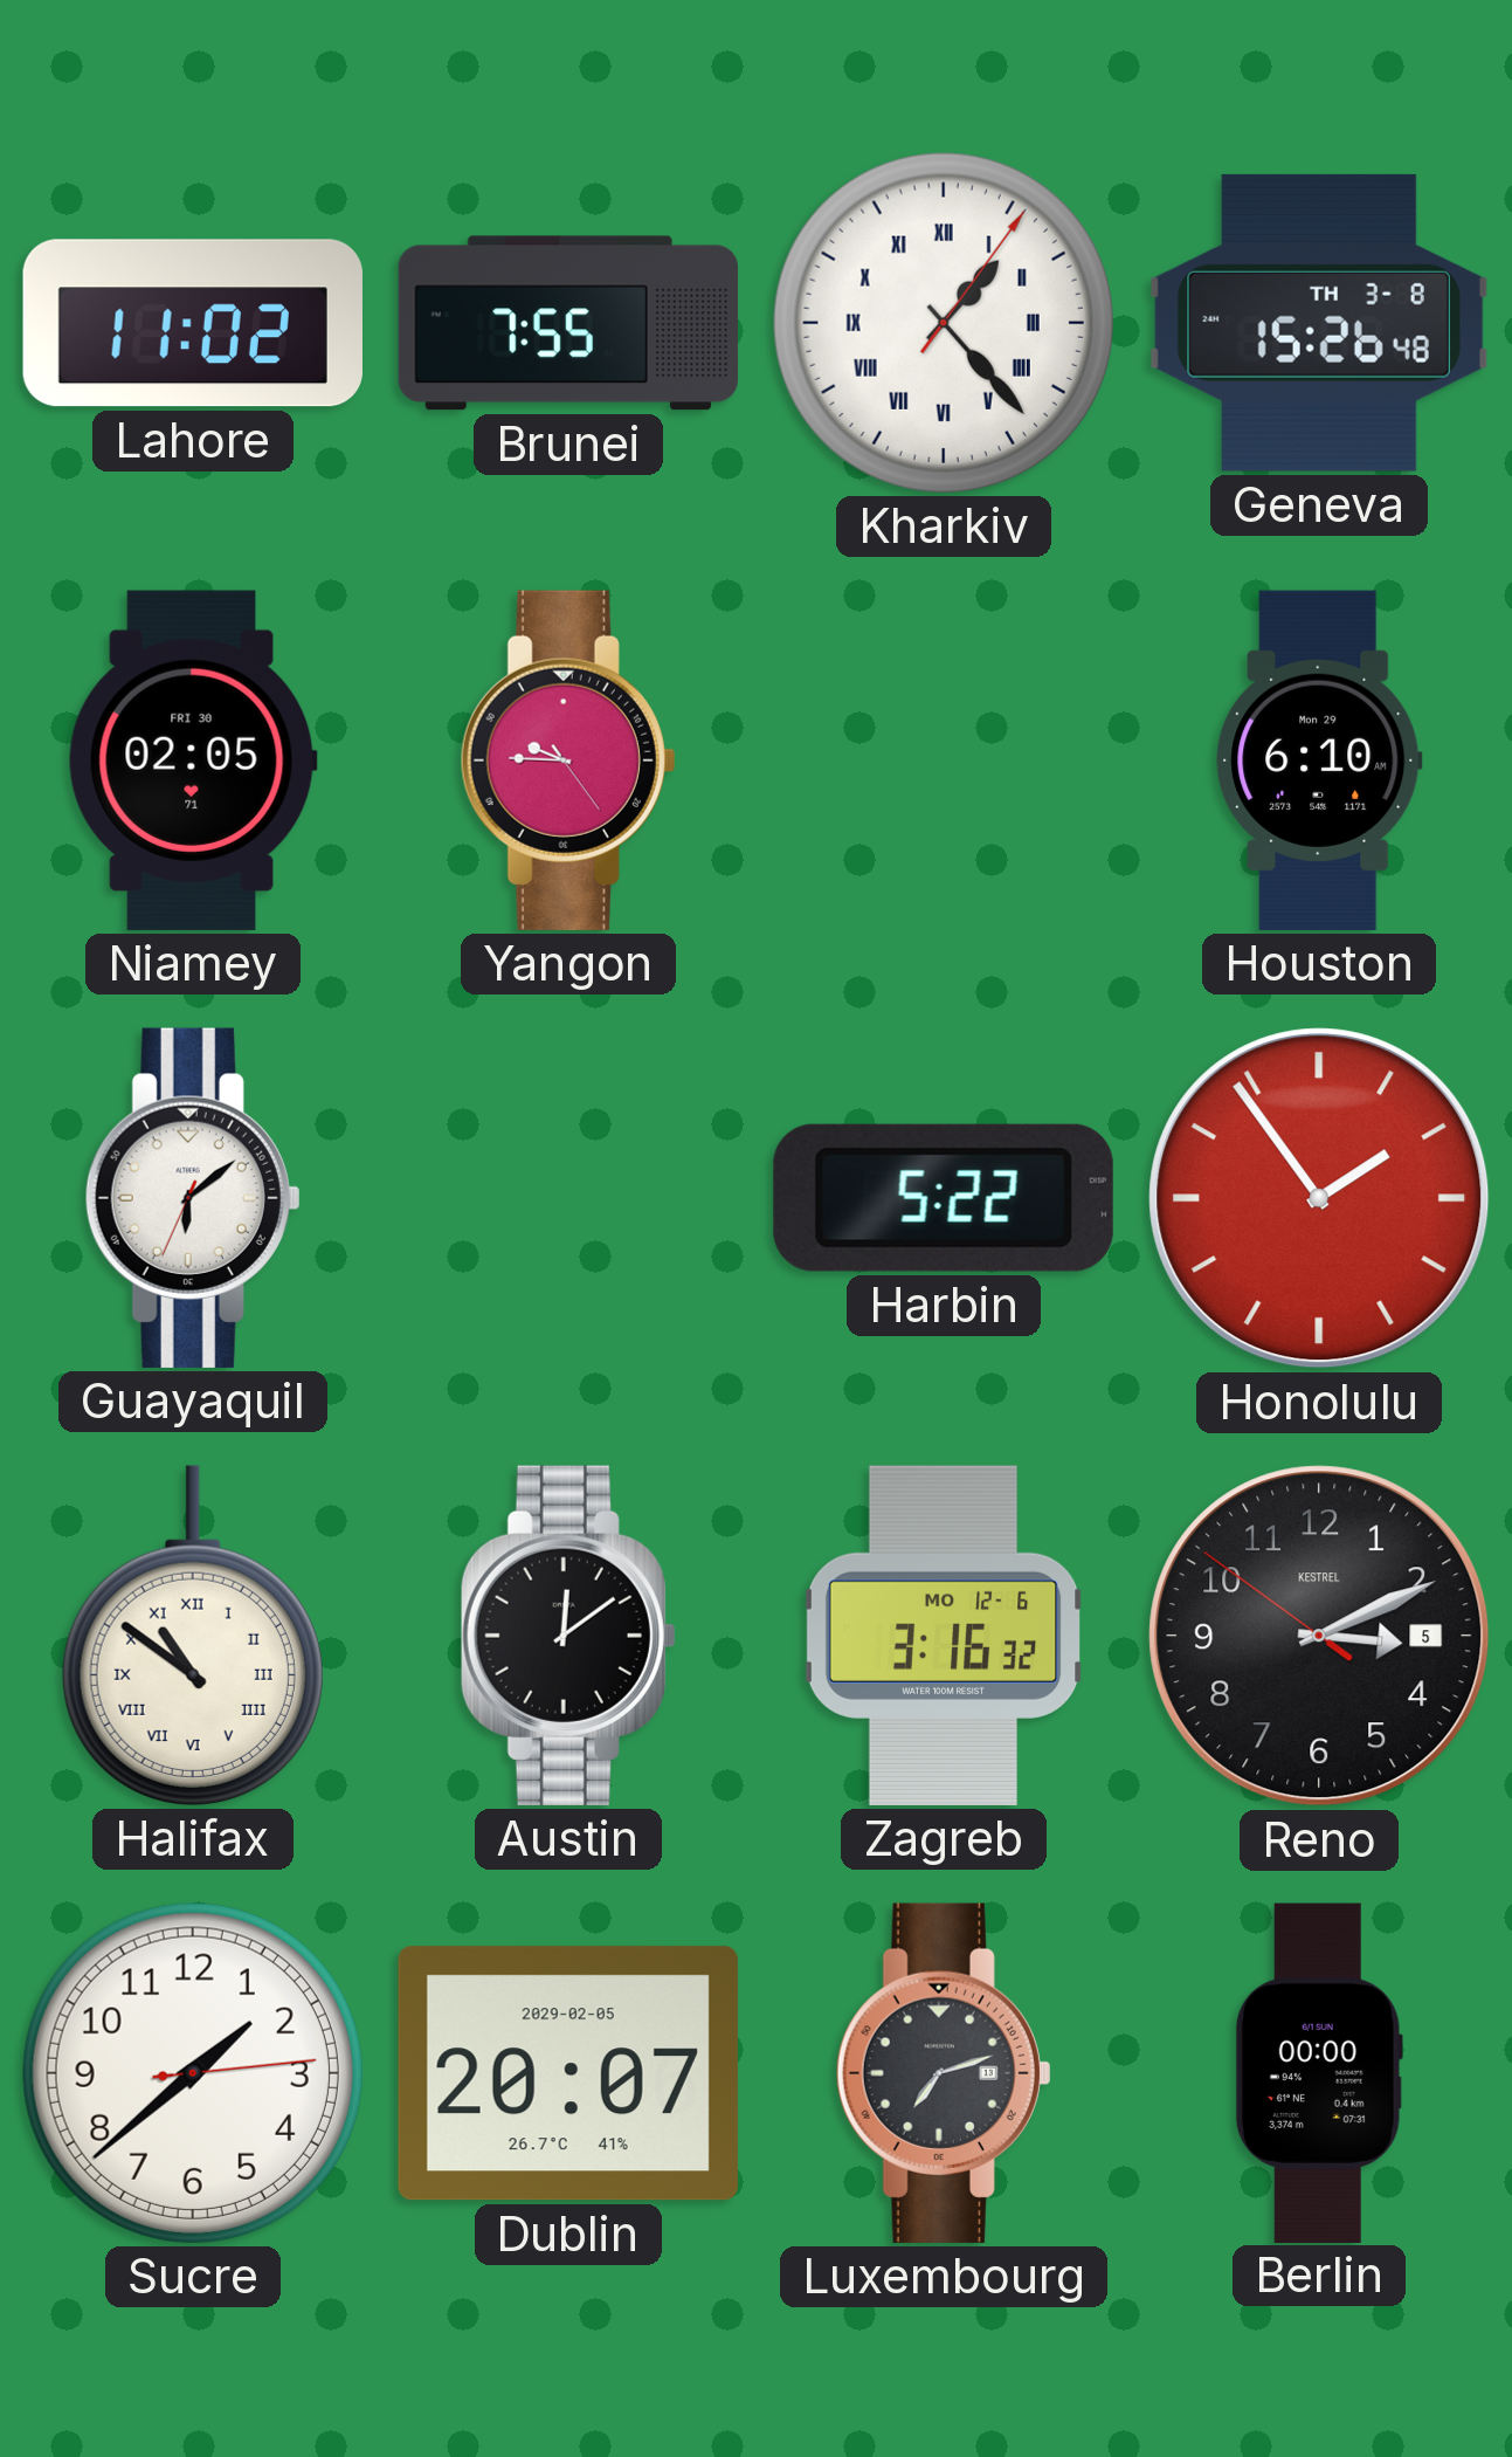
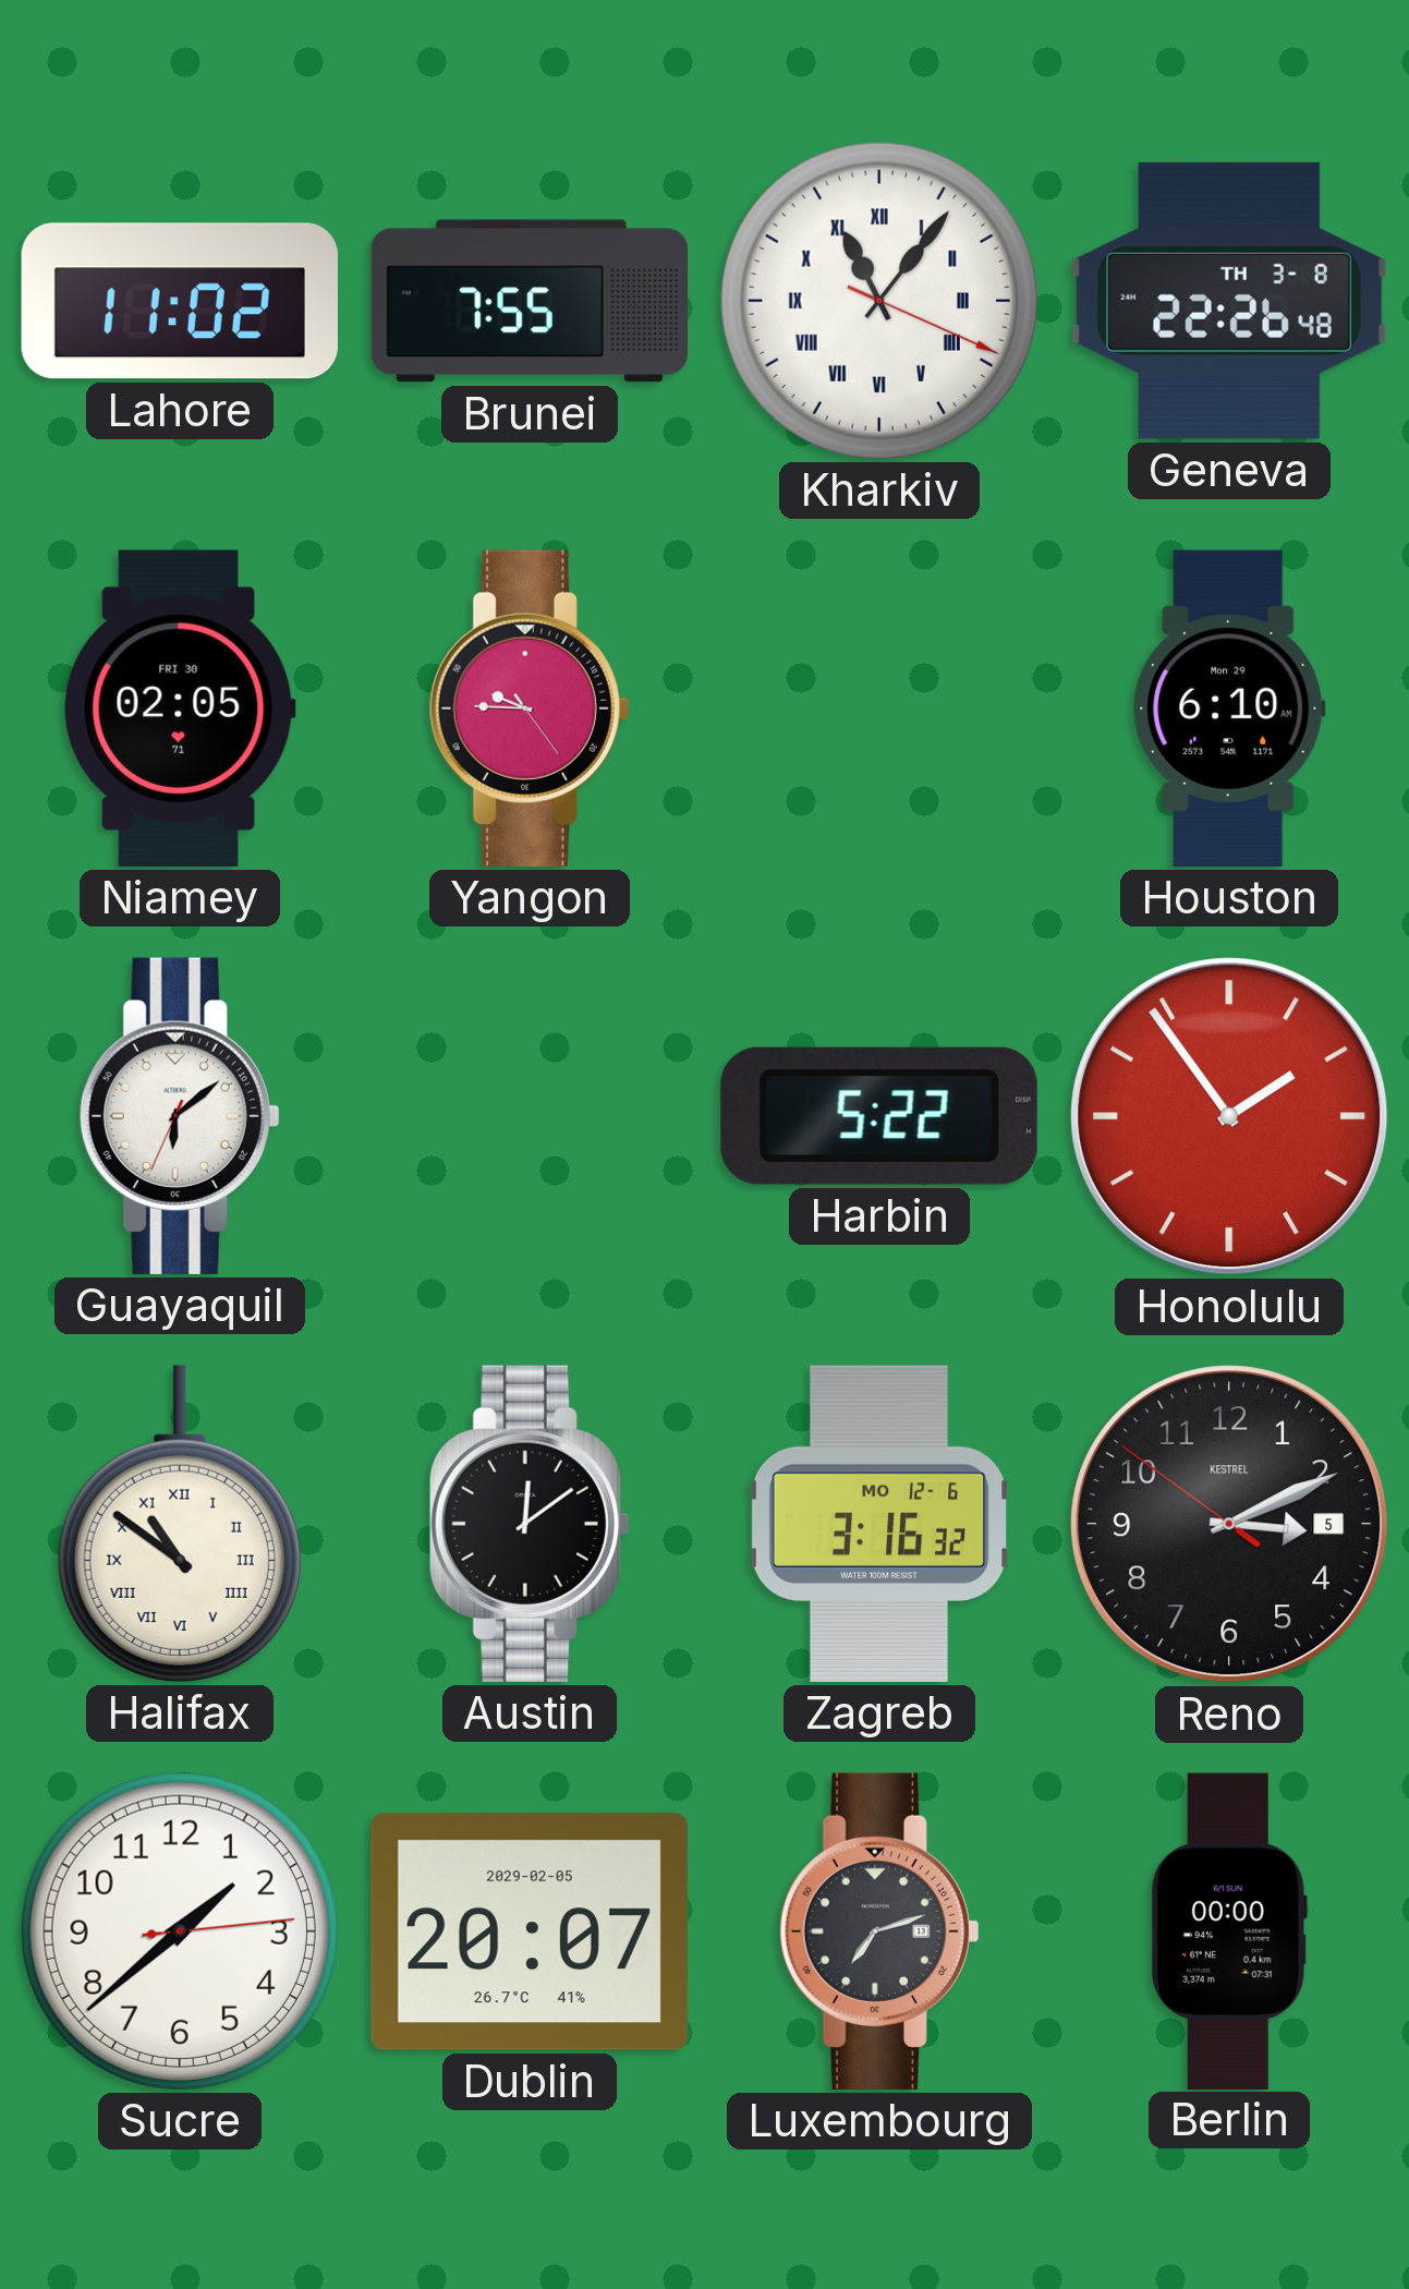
Kharkiv: 1:23 -> 11:06
Geneva: 15:26 -> 22:26
